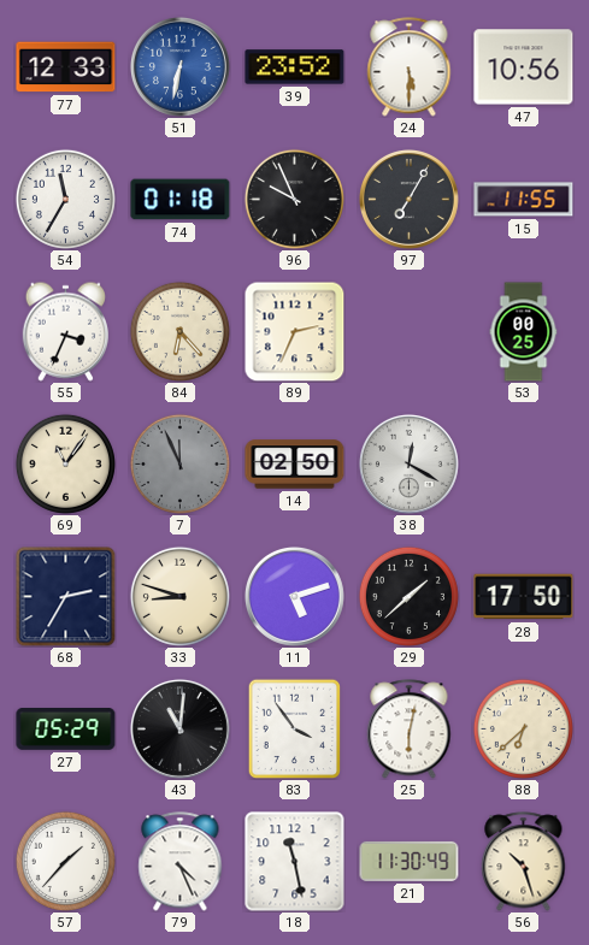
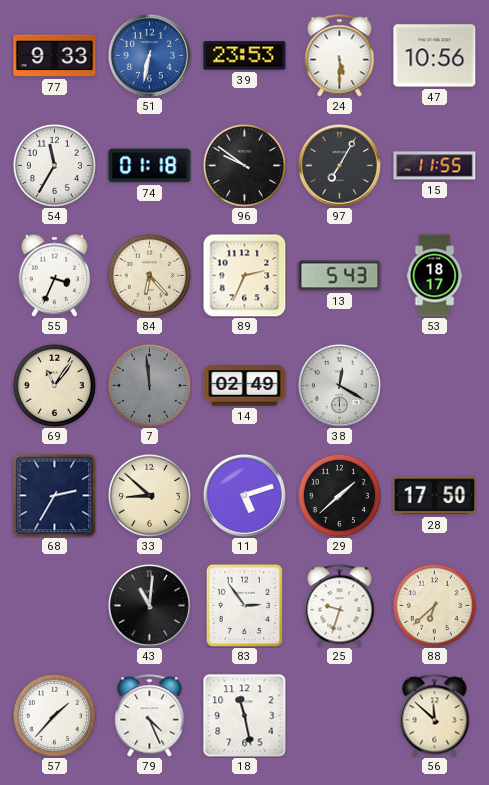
77: 12:33 -> 9:33
39: 23:52 -> 23:53
96: 9:56 -> 9:51
13: none -> 5:43
53: 00:25 -> 18:17
7: 11:56 -> 11:59
14: 02:50 -> 02:49
33: 8:48 -> 8:52
27: 05:29 -> none
83: 3:54 -> 2:54
25: 6:02 -> 9:33
21: 11:30 -> none
56: 10:27 -> 11:52
